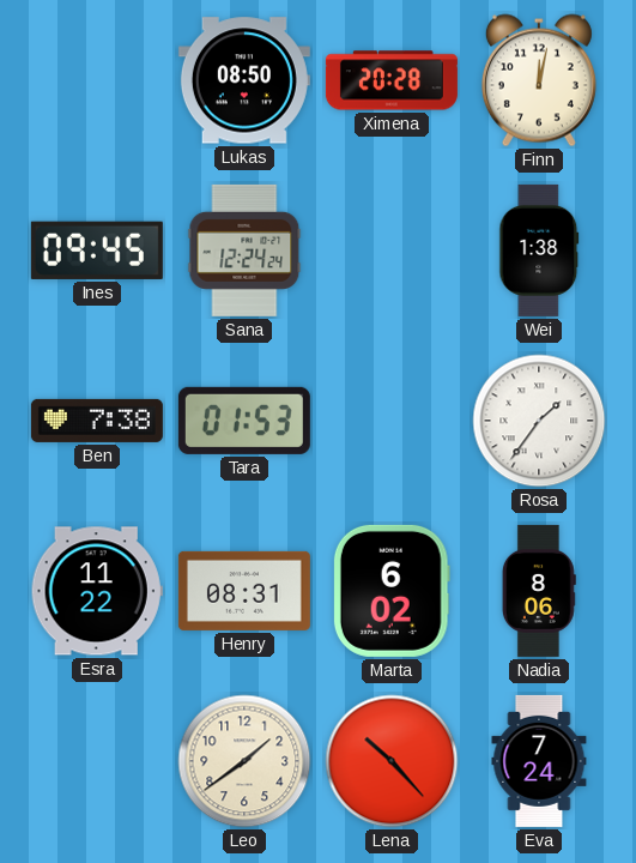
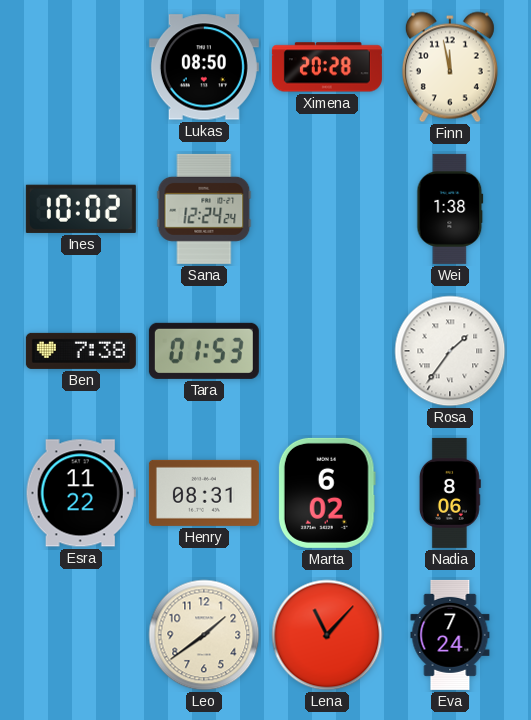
Finn: 12:02 -> 11:58
Ines: 09:45 -> 10:02
Lena: 10:23 -> 11:07
